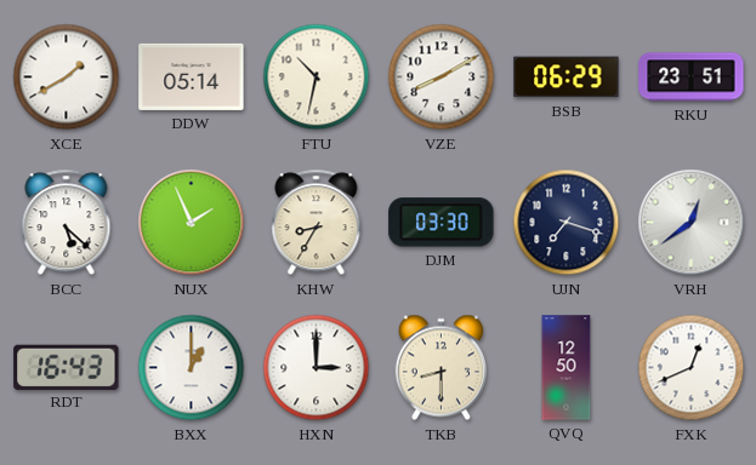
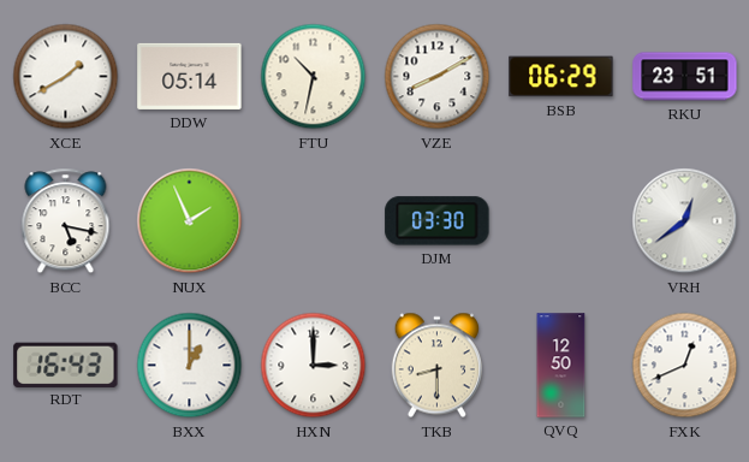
BCC: 5:22 -> 5:17
KHW: 8:35 -> none
UJN: 7:18 -> none
